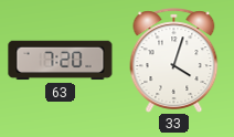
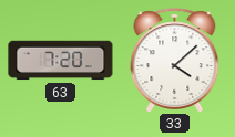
33: 4:03 -> 4:08
